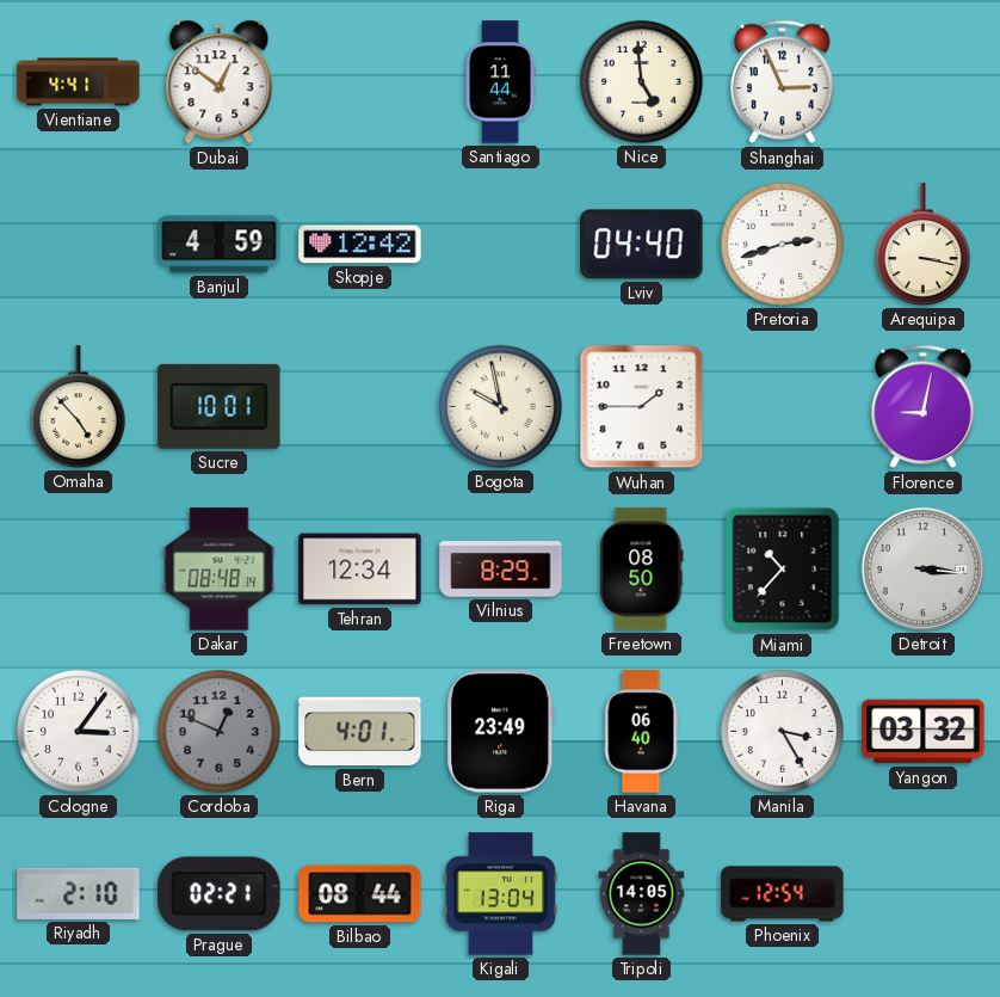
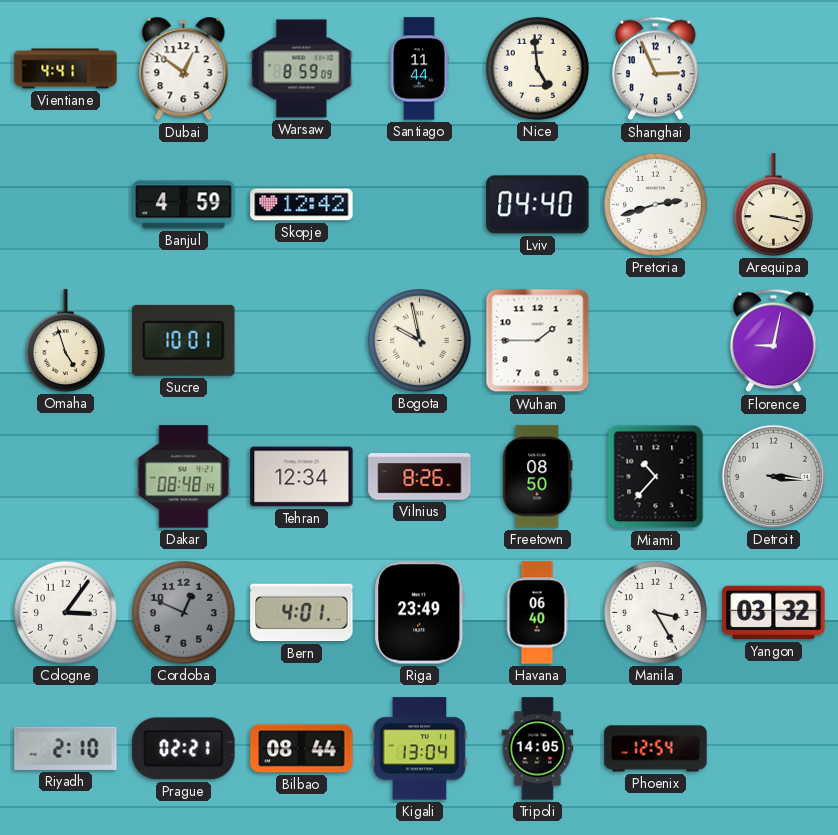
Warsaw: none -> 8:59
Omaha: 4:53 -> 4:57
Vilnius: 8:29 -> 8:26
